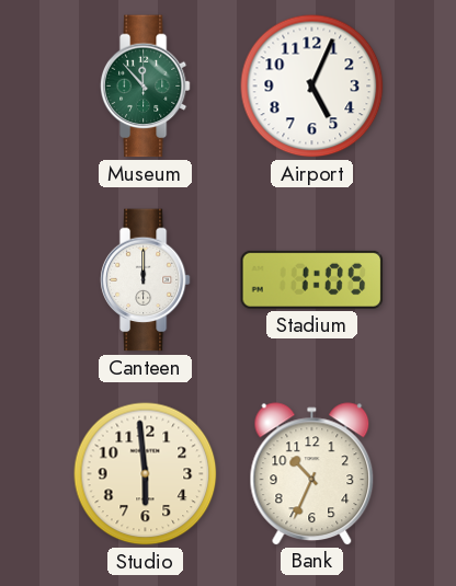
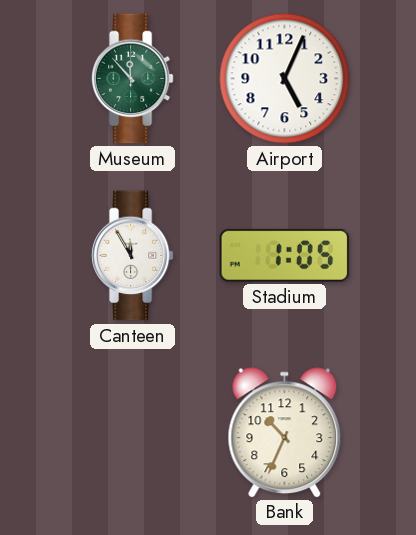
Canteen: 12:00 -> 11:55
Studio: 5:59 -> none
